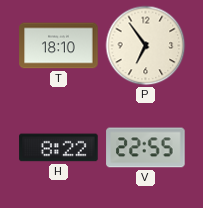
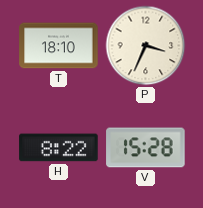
P: 6:54 -> 3:34
V: 22:55 -> 15:28
